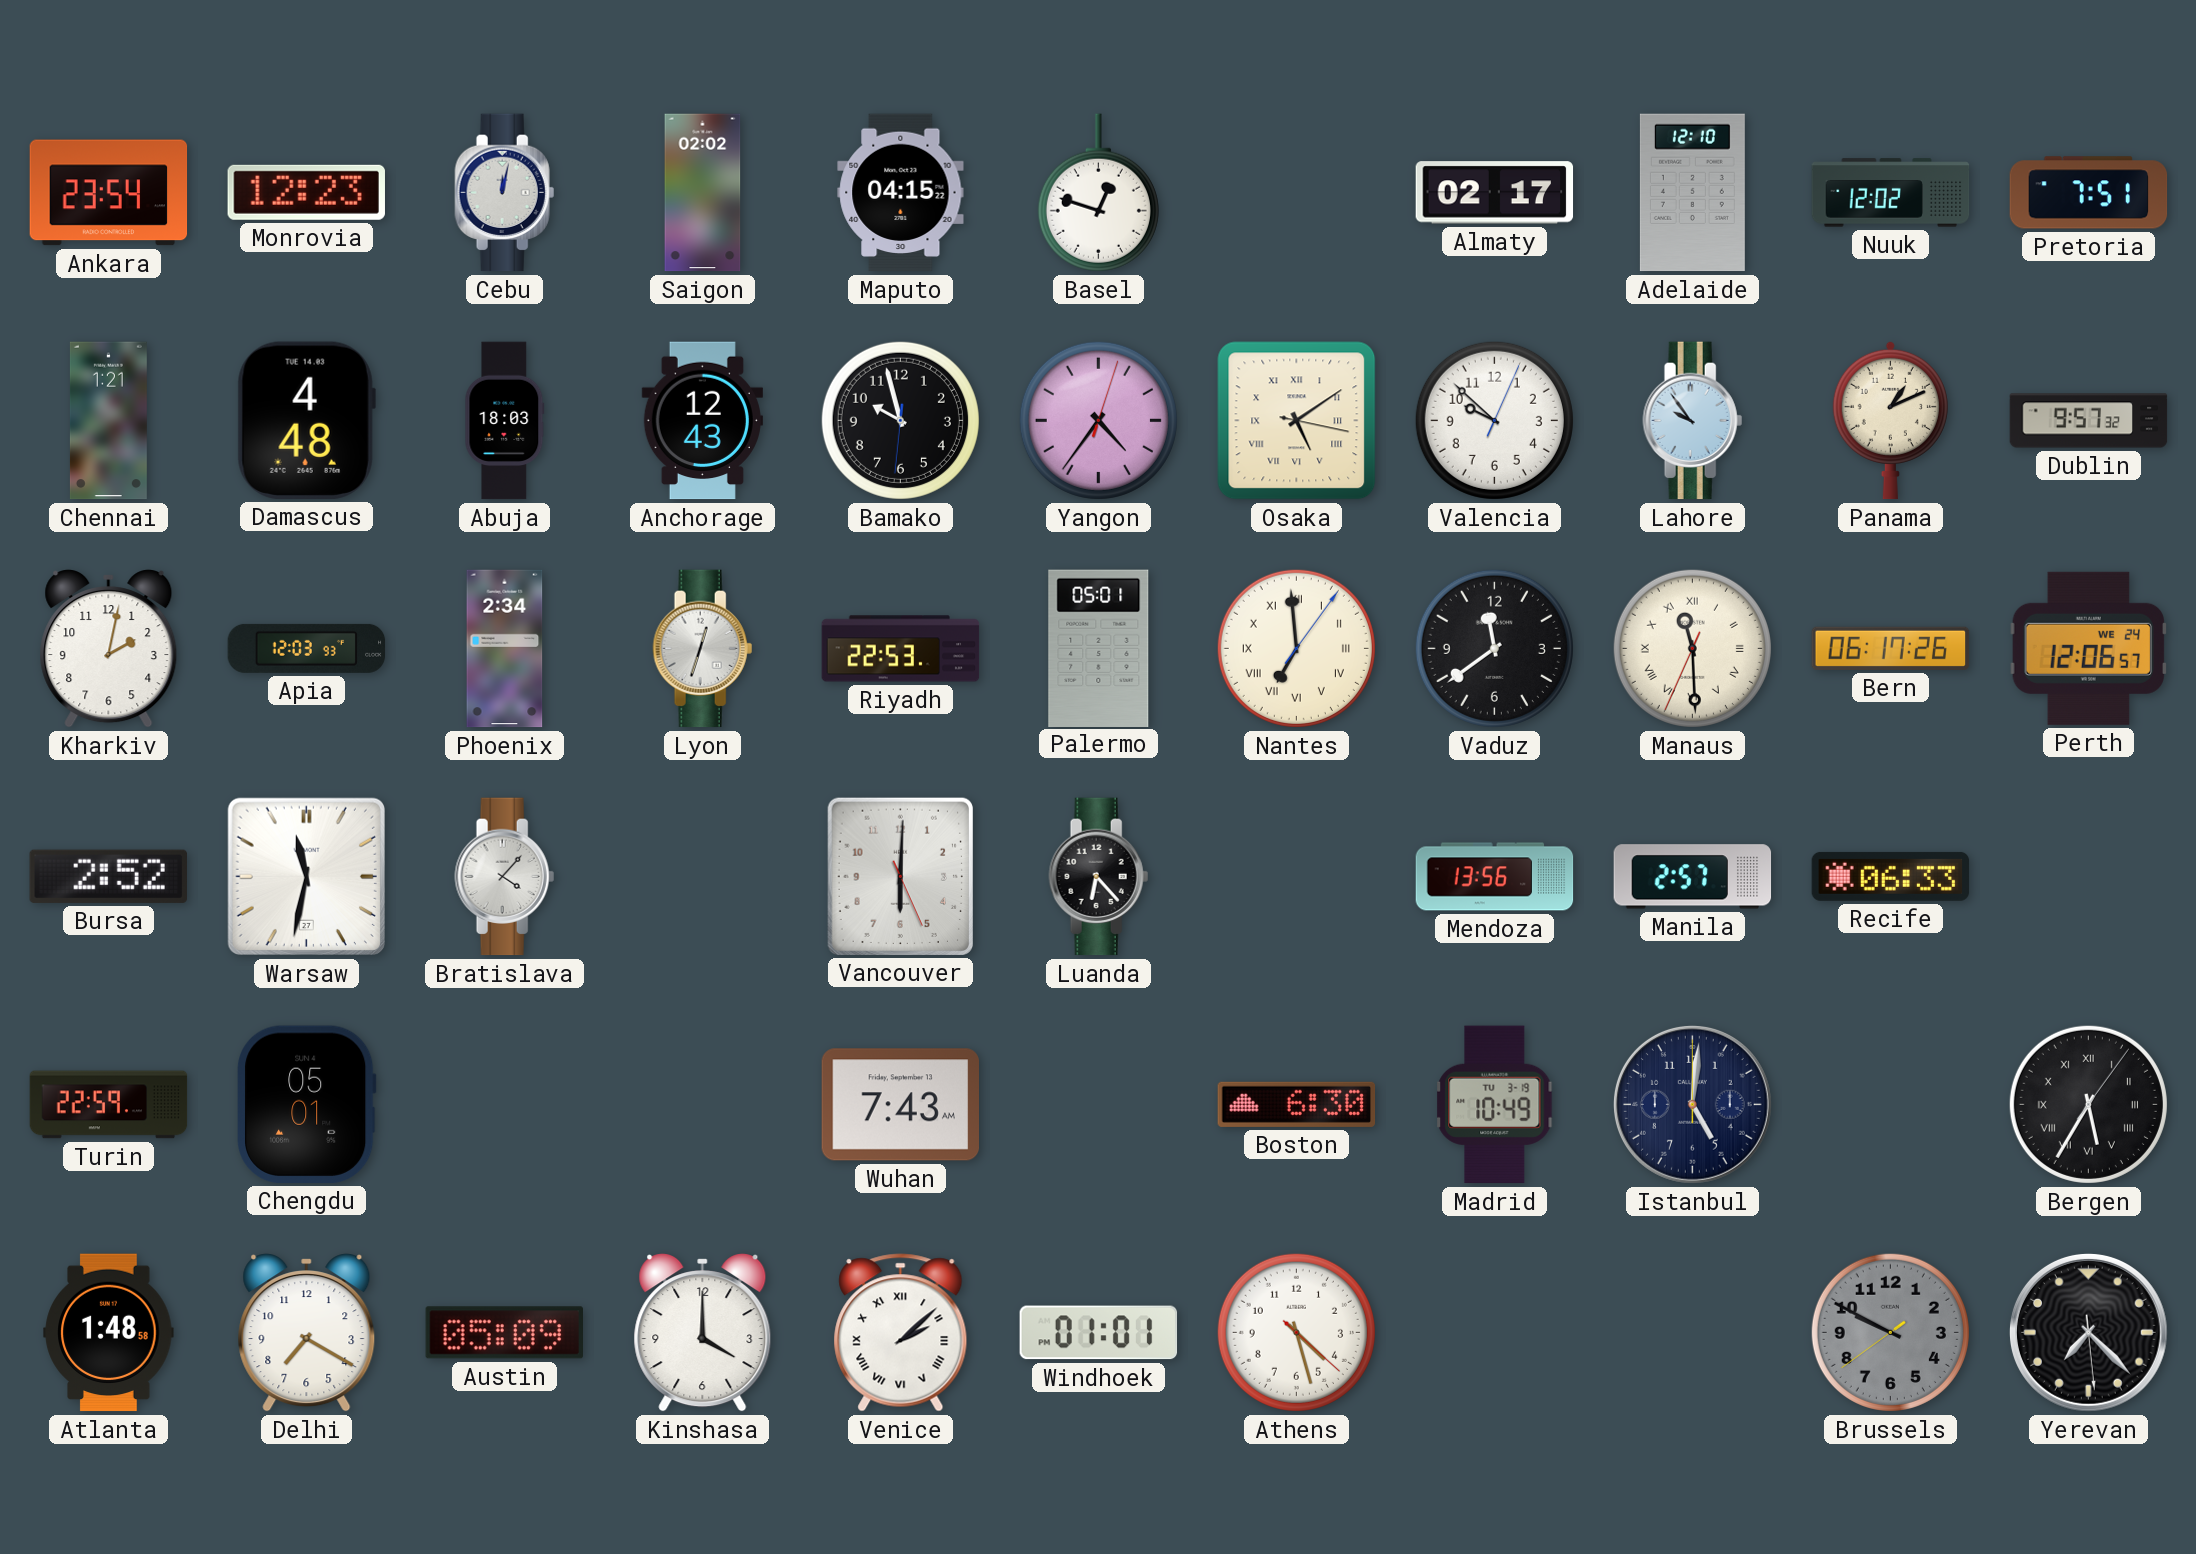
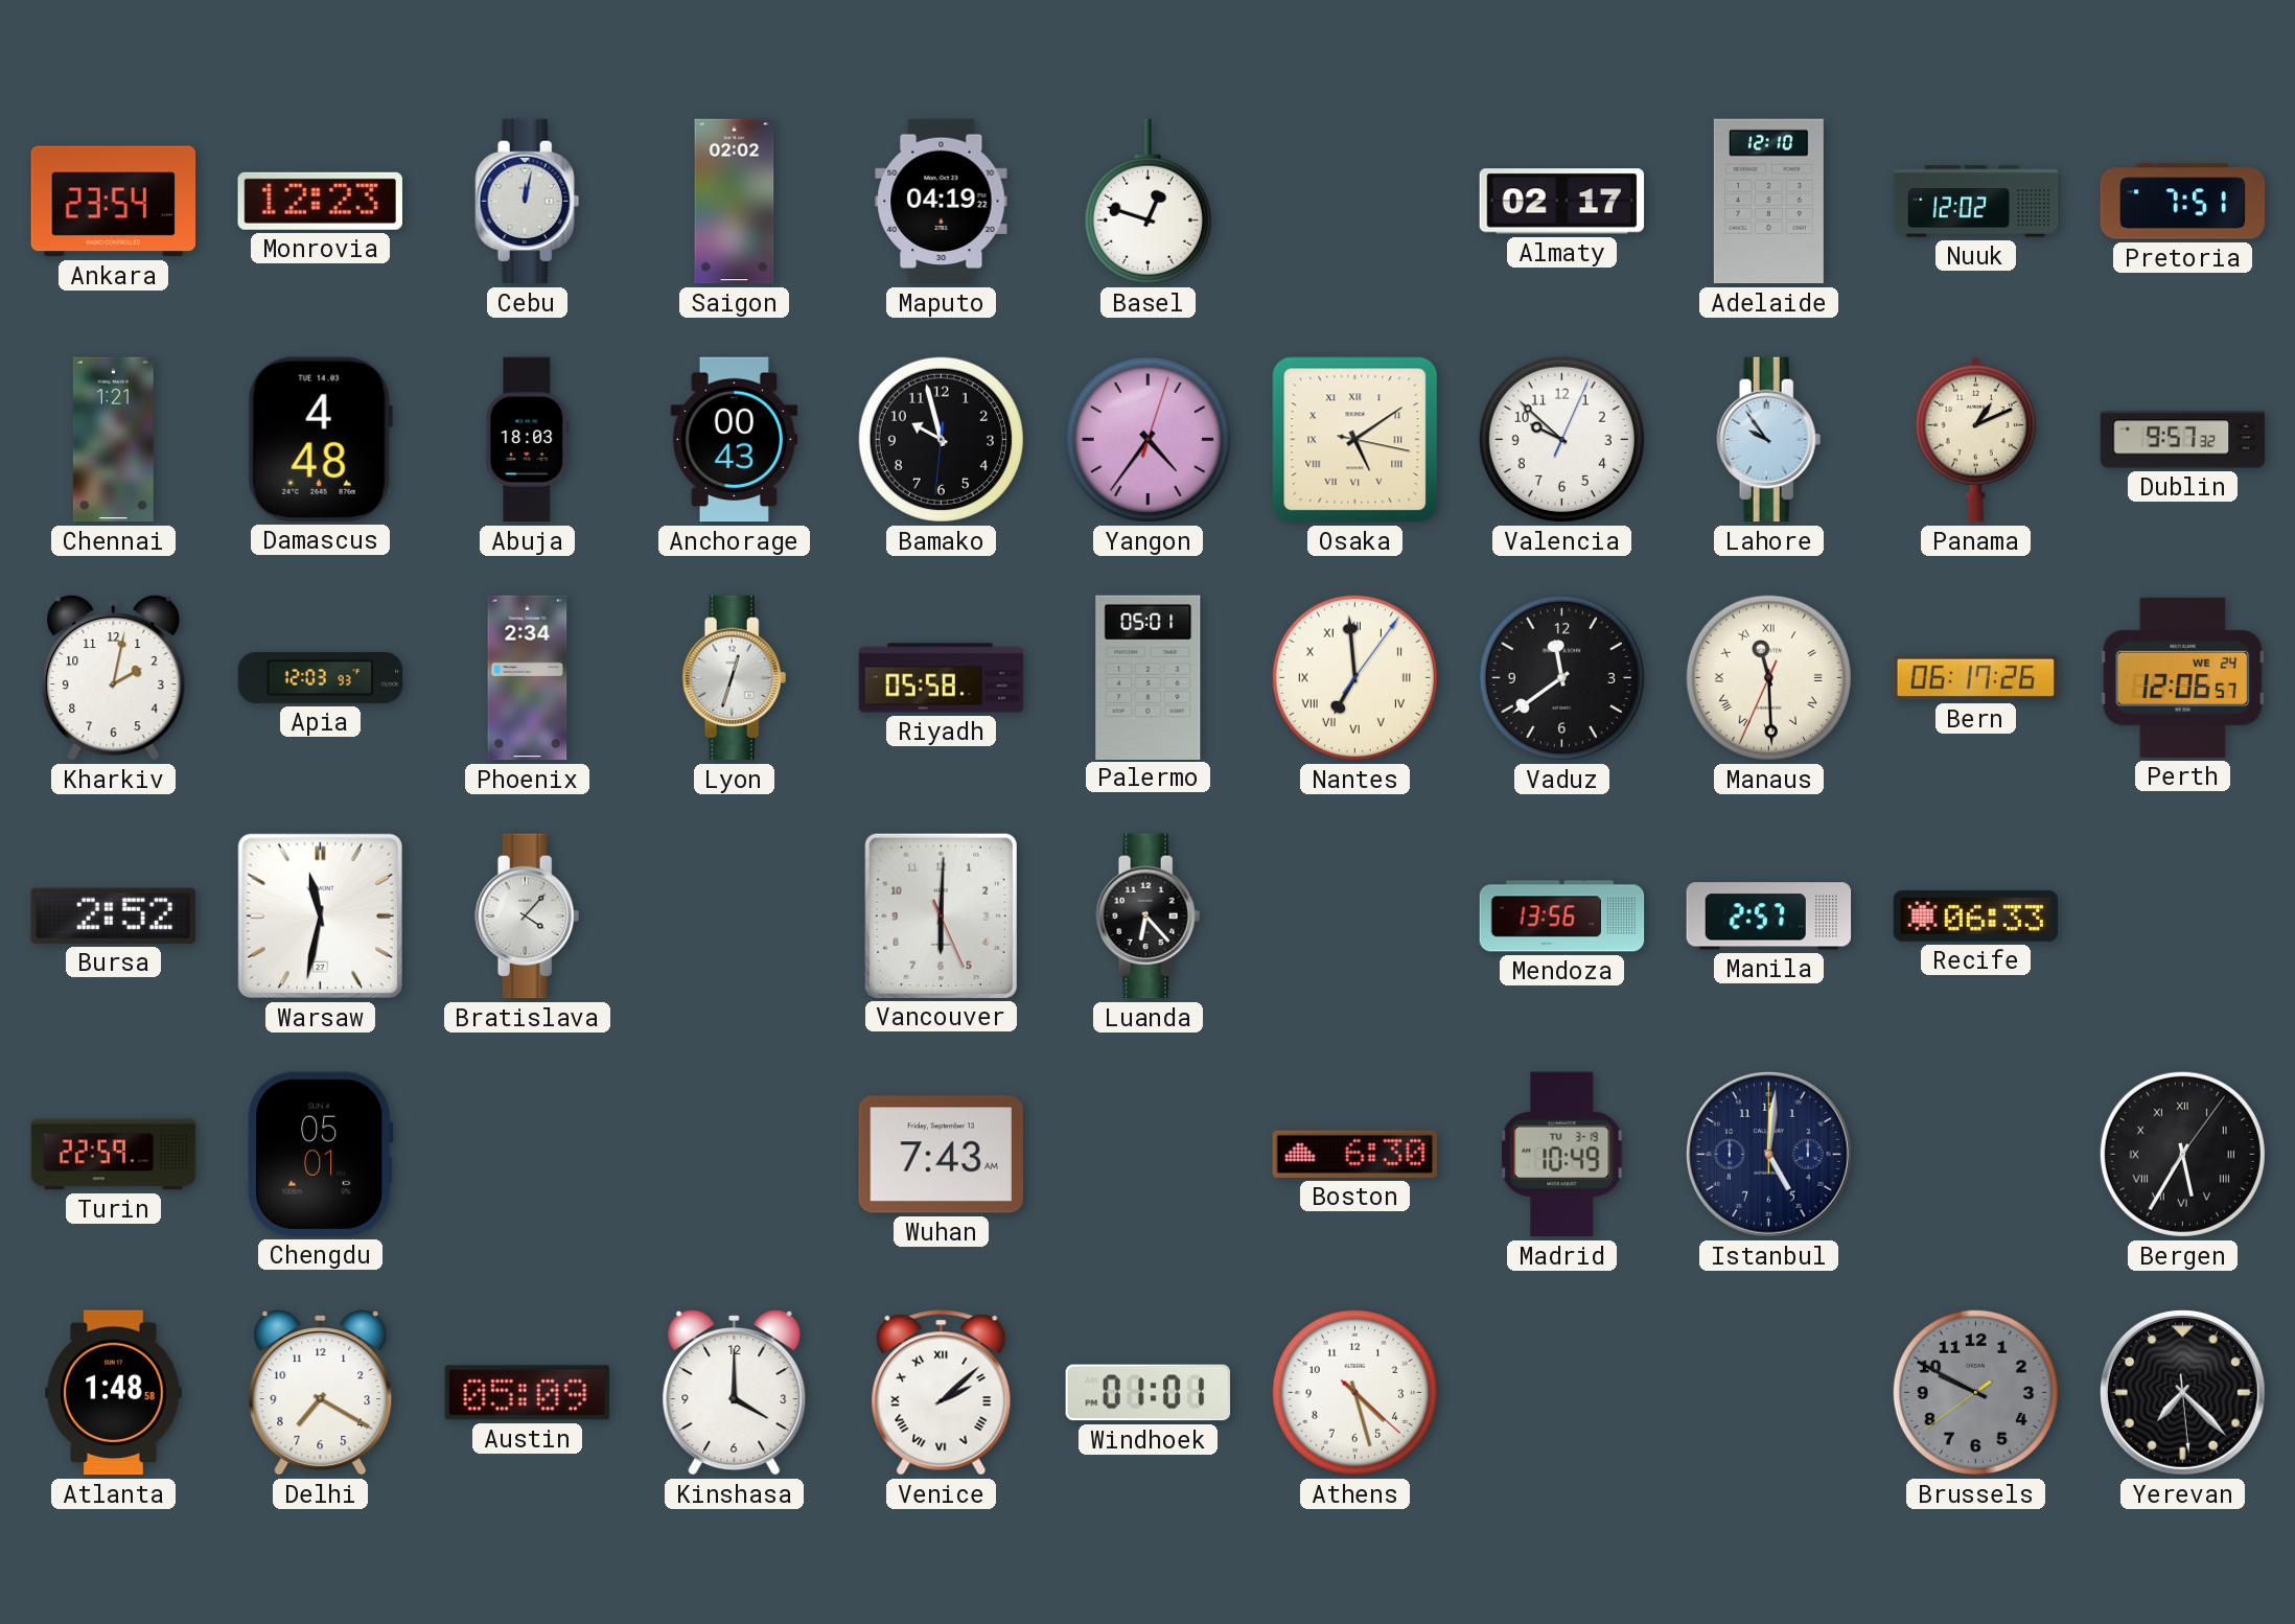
Maputo: 04:15 -> 04:19
Anchorage: 12:43 -> 00:43
Riyadh: 22:53 -> 05:58
